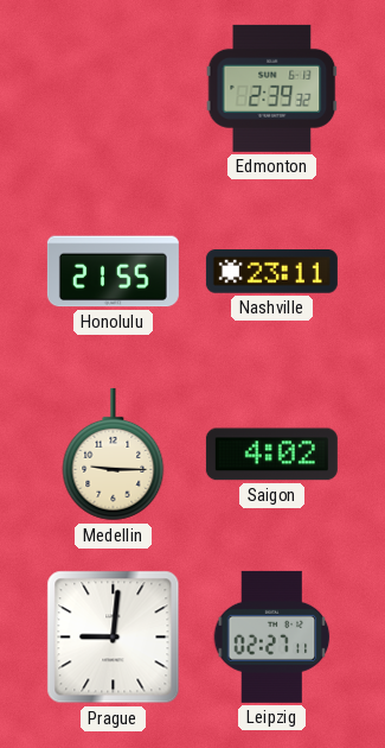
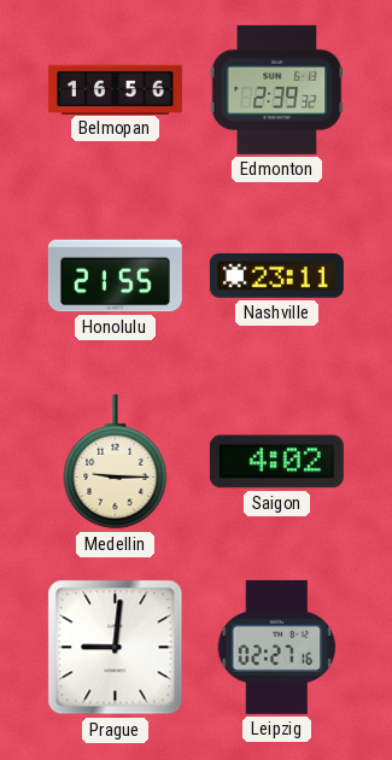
Belmopan: none -> 16:56
Leipzig: 02:27:11 -> 02:27:16
